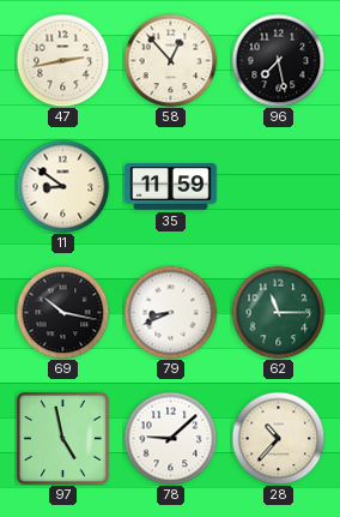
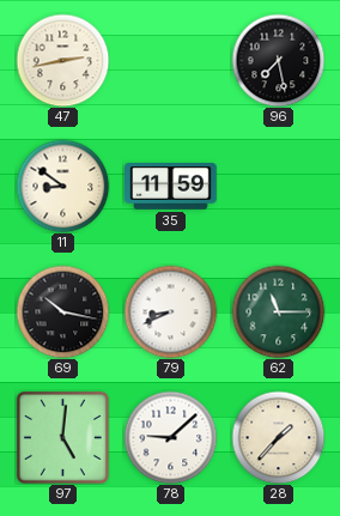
58: 12:53 -> none
97: 4:58 -> 5:01
28: 10:37 -> 1:37
